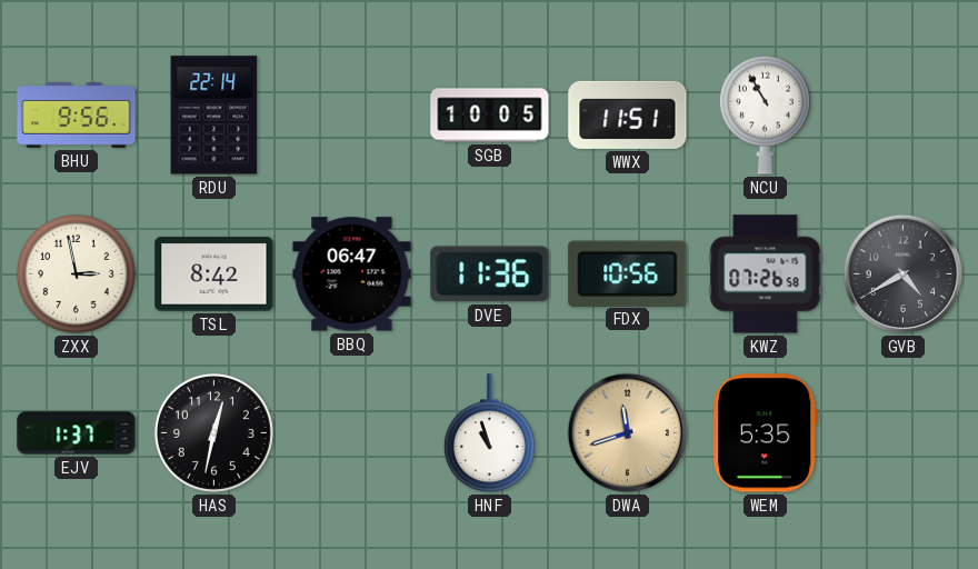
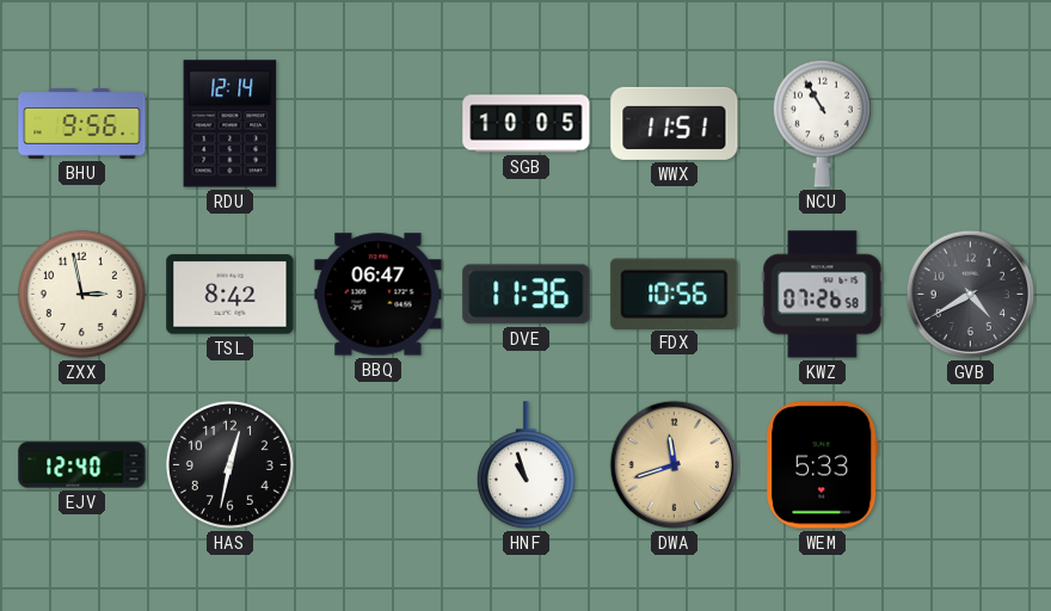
RDU: 22:14 -> 12:14
EJV: 1:37 -> 12:40
WEM: 5:35 -> 5:33
